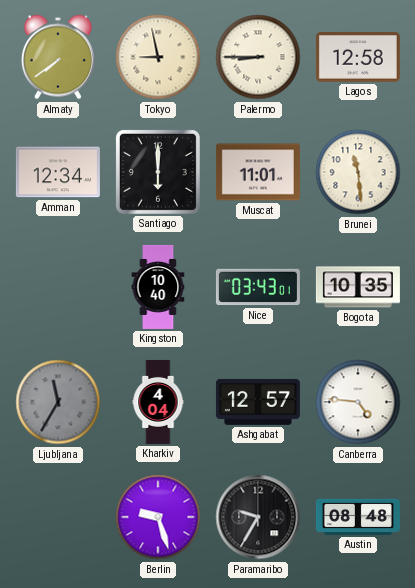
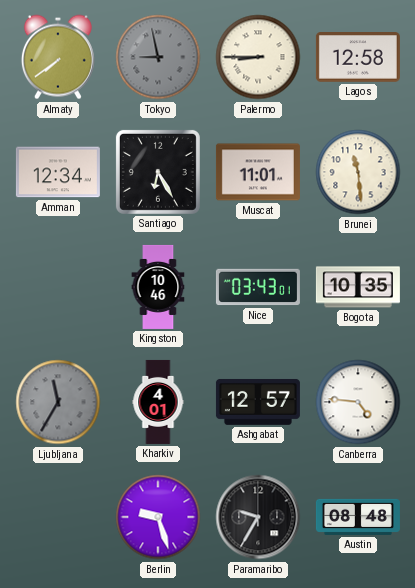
Tokyo dial: cream -> grey
Santiago: 6:00 -> 6:25
Kingston: 10:40 -> 10:46
Kharkiv: 4:04 -> 4:01
